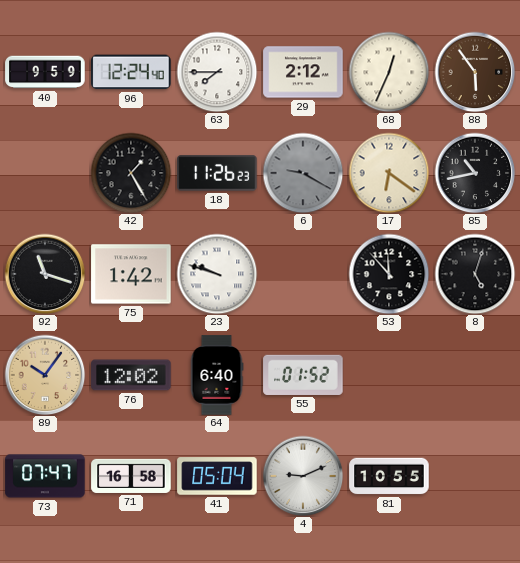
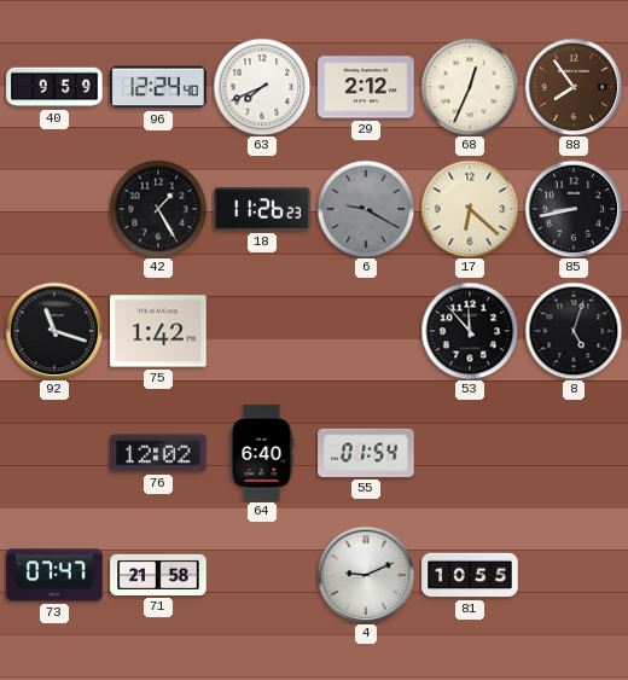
63: 7:45 -> 7:41
88: 5:54 -> 7:54
17: 6:21 -> 6:22
85: 10:43 -> 8:43
23: 9:48 -> none
89: 10:06 -> none
55: 01:52 -> 01:54
71: 16:58 -> 21:58
41: 05:04 -> none
